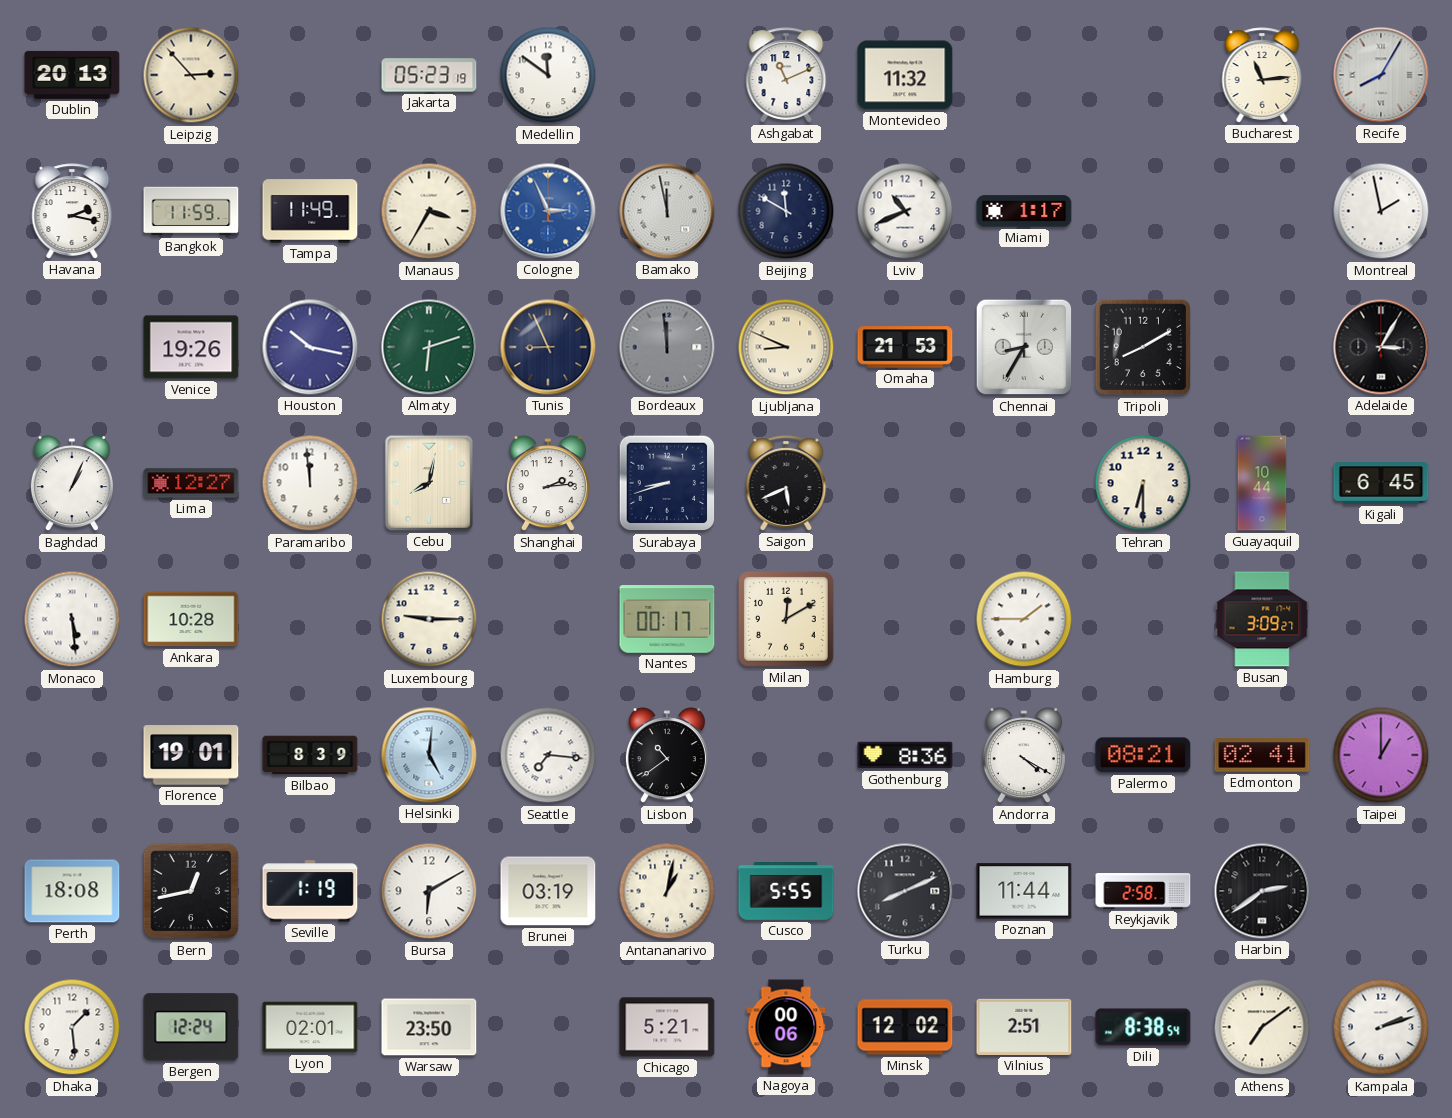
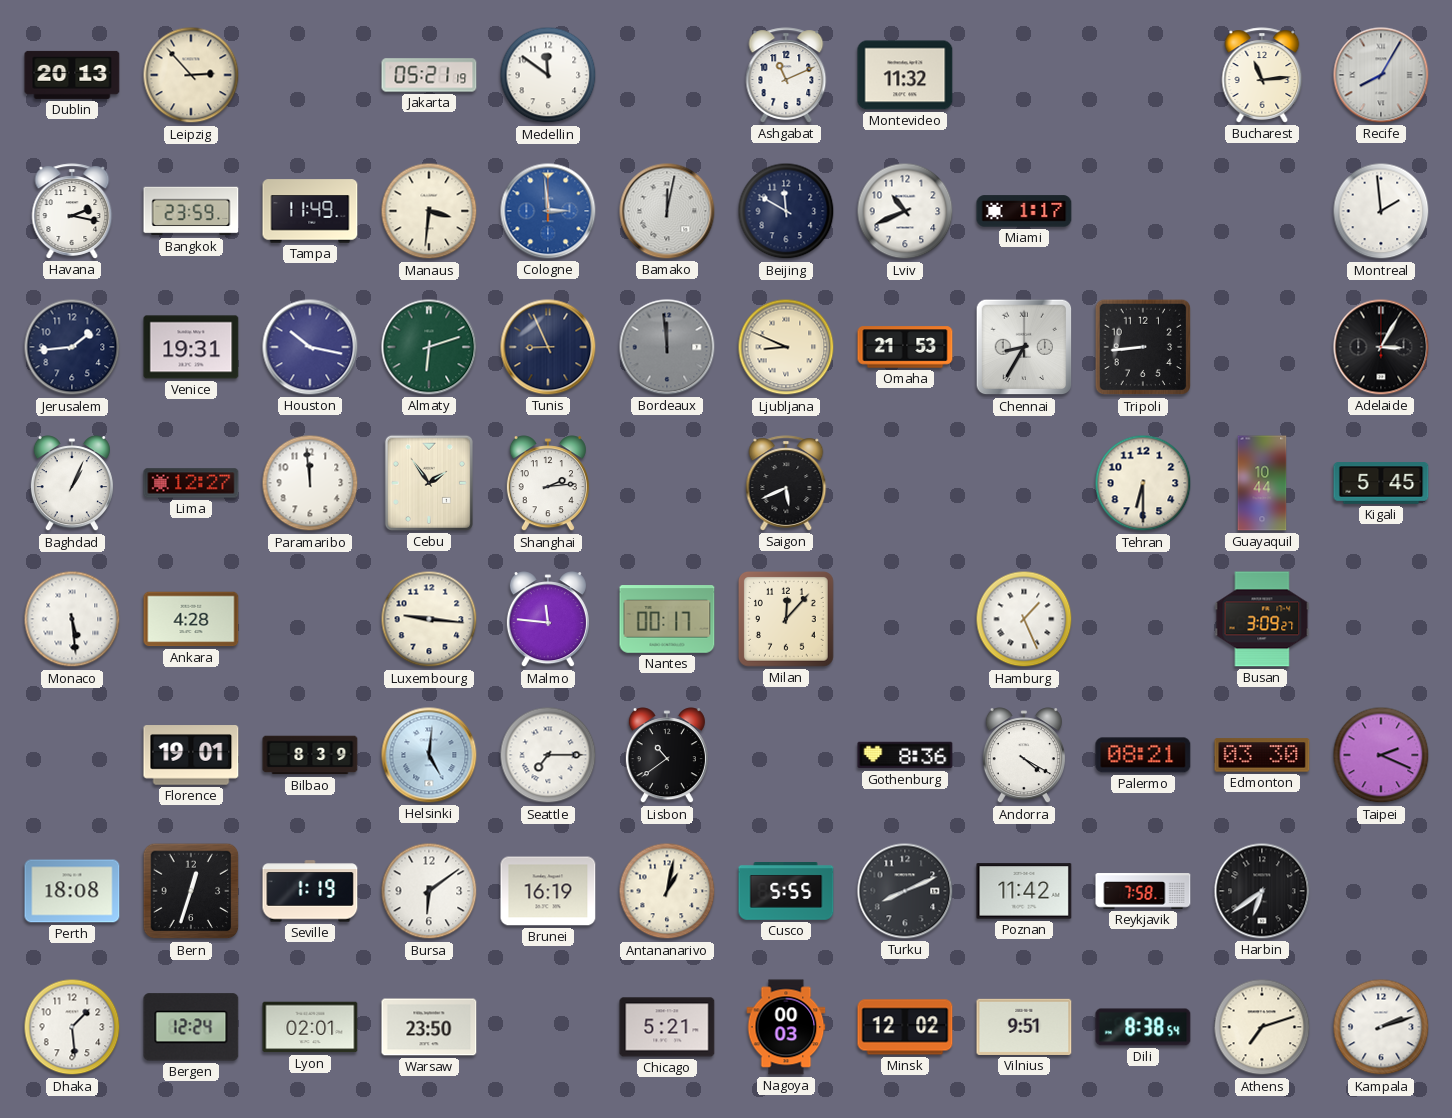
Jakarta: 05:23 -> 05:21
Bangkok: 11:59 -> 23:59
Manaus: 3:35 -> 3:31
Cologne: 2:56 -> 2:59
Bamako: 11:58 -> 12:02
Montreal: 1:58 -> 1:59
Jerusalem: none -> 1:44
Venice: 19:26 -> 19:31
Tripoli: 8:10 -> 8:44
Cebu: 8:02 -> 1:54
Surabaya: 8:42 -> none
Kigali: 6:45 -> 5:45
Ankara: 10:28 -> 4:28
Luxembourg: 9:15 -> 9:16
Malmo: none -> 11:46
Milan: 12:10 -> 12:07
Hamburg: 1:45 -> 1:26
Seattle: 7:16 -> 7:15
Edmonton: 02:41 -> 03:30
Taipei: 1:00 -> 2:19
Bern: 12:43 -> 12:33
Bursa: 6:10 -> 6:09
Brunei: 03:19 -> 16:19
Poznan: 11:44 -> 11:42
Reykjavik: 2:58 -> 7:58
Harbin: 2:39 -> 6:39
Nagoya: 00:06 -> 00:03
Vilnius: 2:51 -> 9:51
Athens: 7:09 -> 7:12
